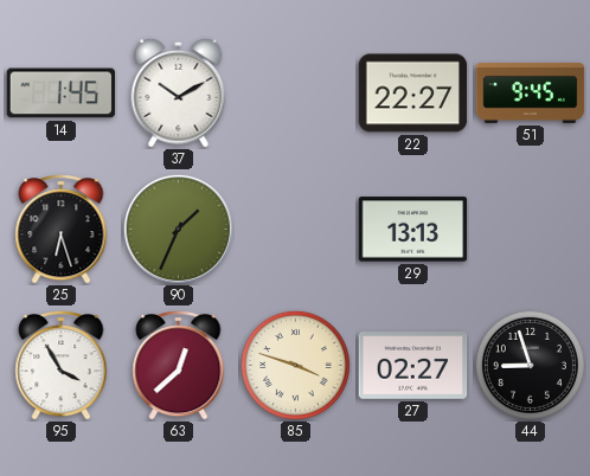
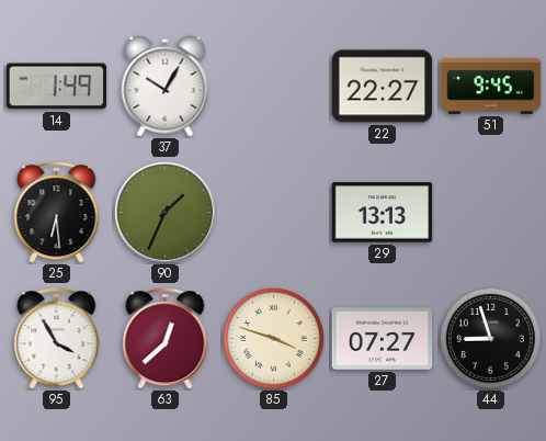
14: 1:45 -> 1:49
37: 10:10 -> 10:05
25: 6:27 -> 6:29
27: 02:27 -> 07:27
